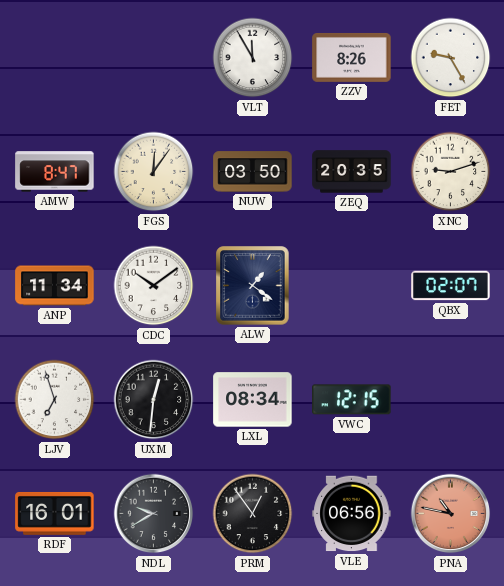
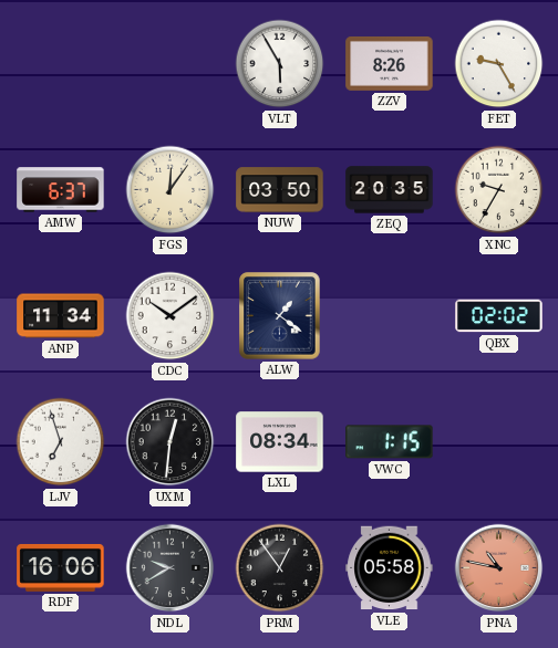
VLT: 11:55 -> 5:55
AMW: 8:47 -> 6:37
XNC: 9:12 -> 9:35
QBX: 02:07 -> 02:02
VWC: 12:15 -> 1:15
RDF: 16:01 -> 16:06
VLE: 06:56 -> 05:58
